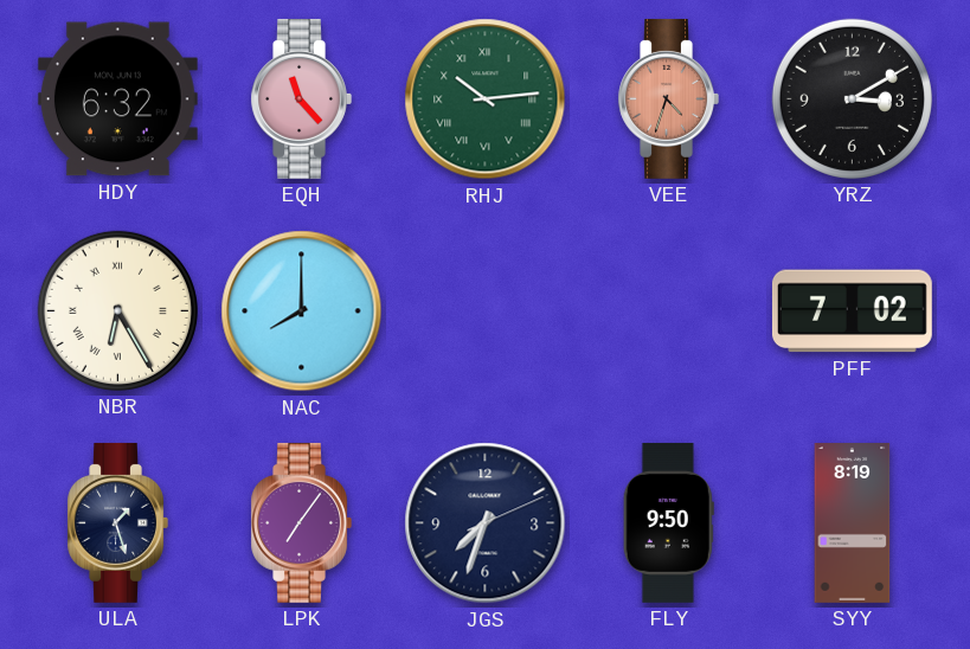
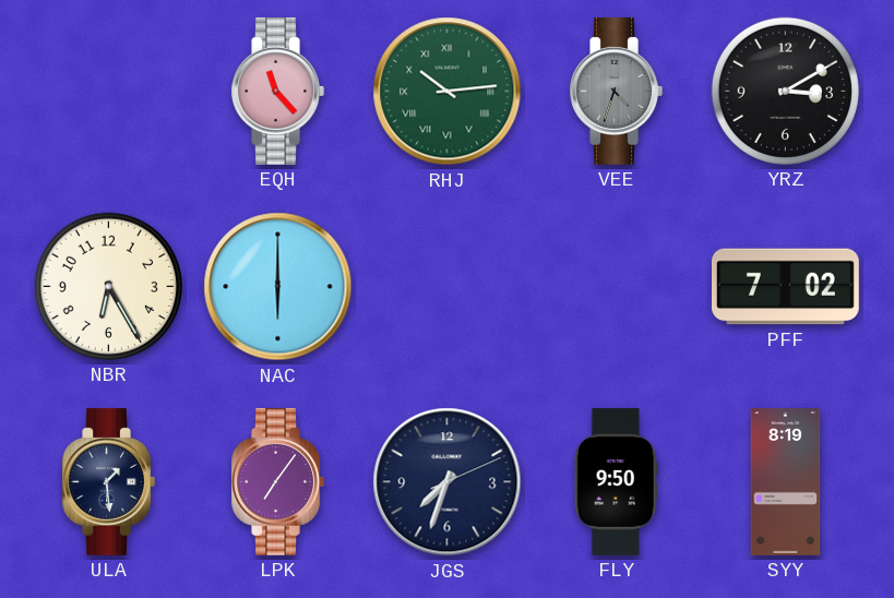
HDY: 6:32 -> none
VEE dial: salmon -> grey
NBR numerals: Roman -> Arabic
NAC: 8:00 -> 6:00
ULA: 1:27 -> 1:29
